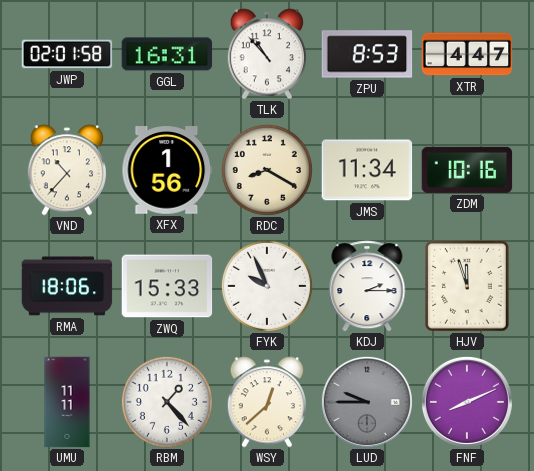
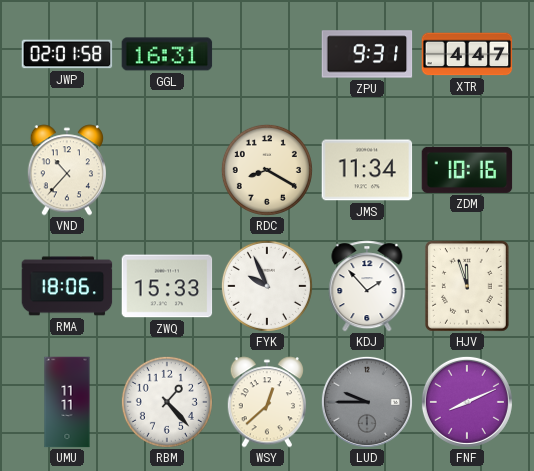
TLK: 10:53 -> none
ZPU: 8:53 -> 9:31
XFX: 1:56 -> none
KDJ: 2:15 -> 1:53
